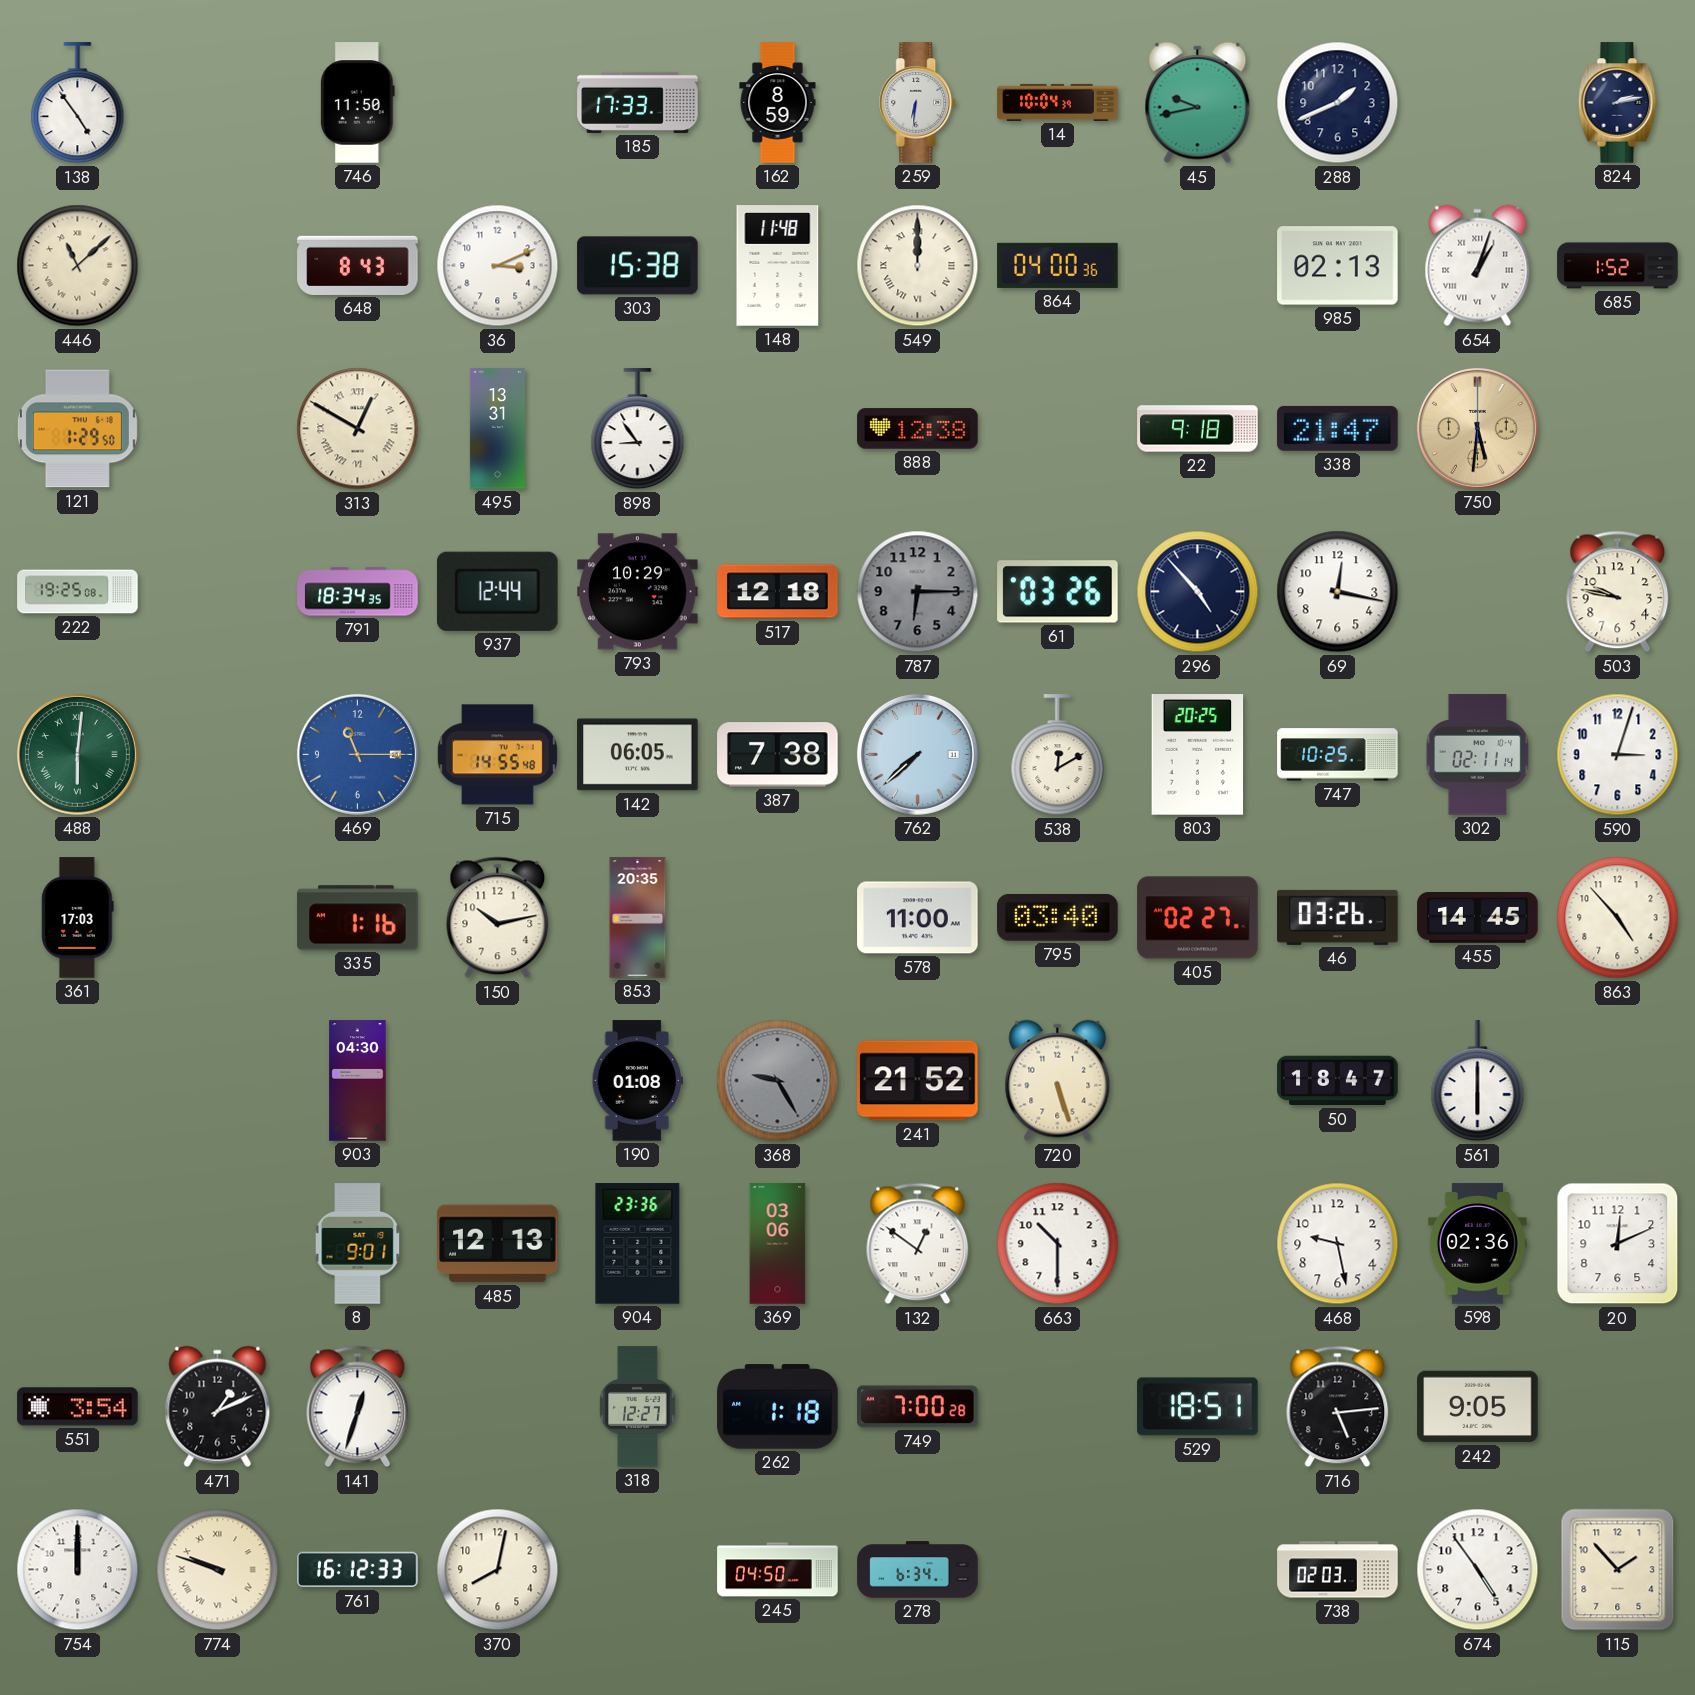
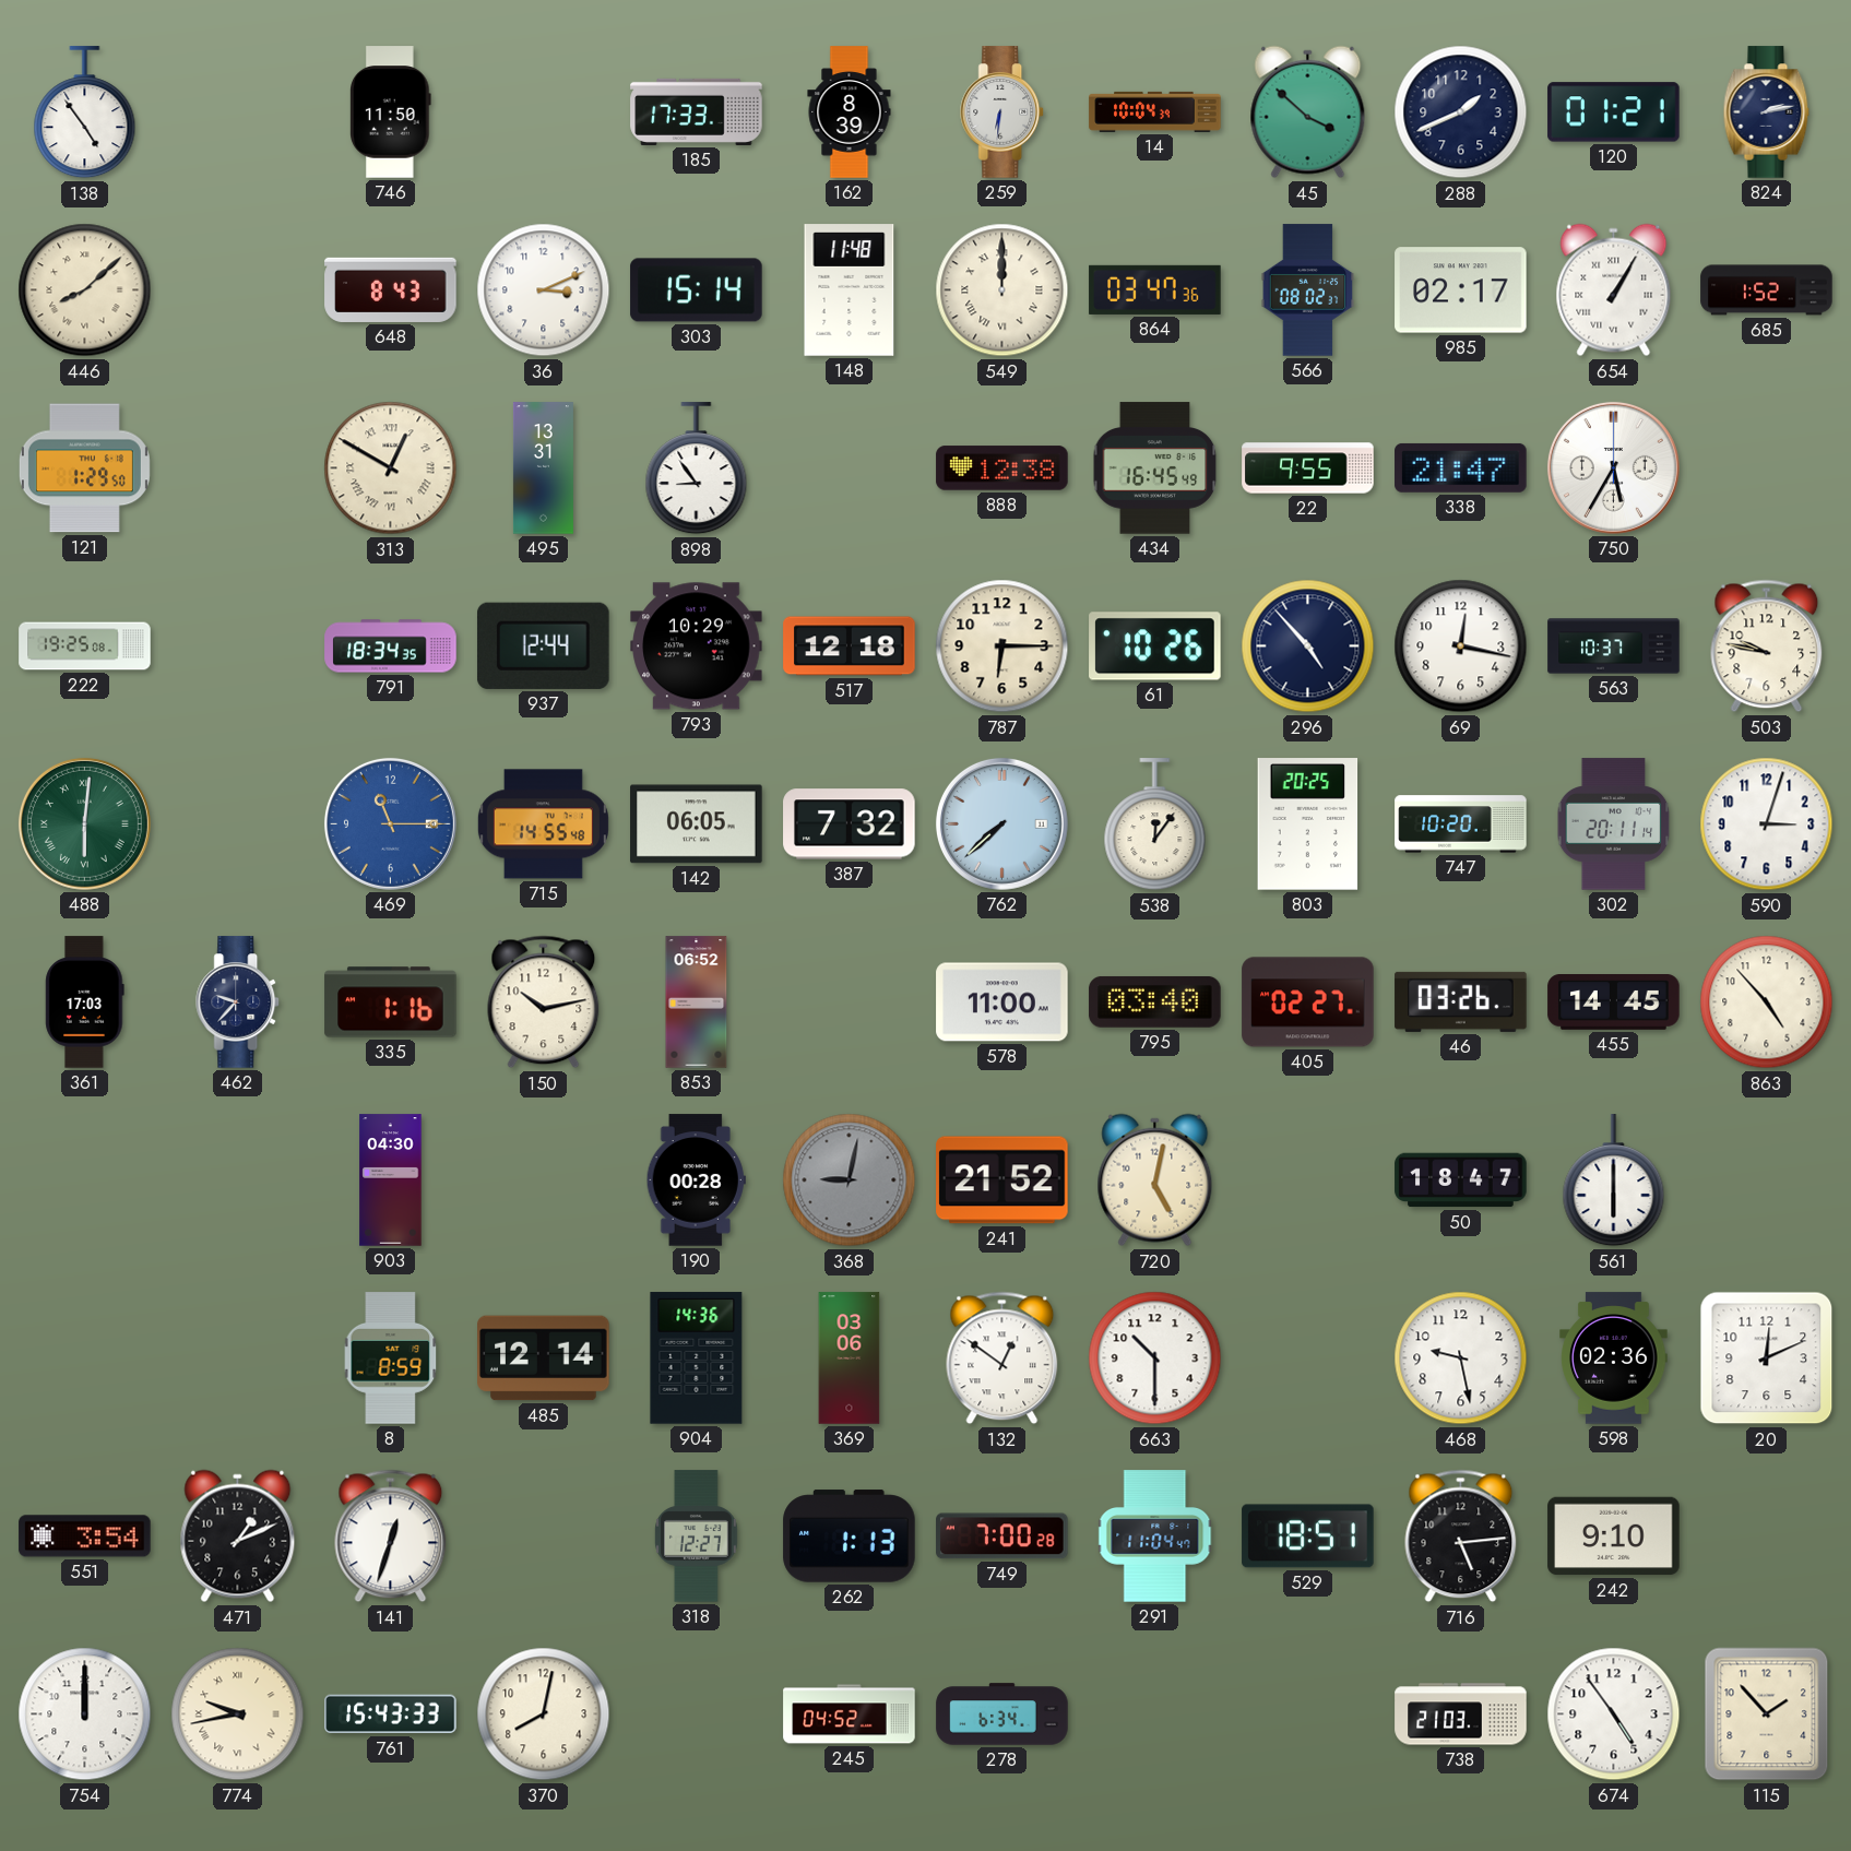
162: 8:59 -> 8:39
45: 9:43 -> 3:52
120: none -> 01:21
446: 11:08 -> 8:08
303: 15:38 -> 15:14
864: 04:00 -> 03:47
566: none -> 08:02
985: 02:13 -> 02:17
654: 1:03 -> 1:05
434: none -> 16:45
22: 9:18 -> 9:55
750: 5:31 -> 5:35
750 dial: champagne -> white
787 dial: grey -> cream
61: 03:26 -> 10:26
563: none -> 10:37
387: 7:38 -> 7:32
538: 12:10 -> 12:06
747: 10:25 -> 10:20
302: 02:11 -> 20:11
462: none -> 9:37
853: 20:35 -> 06:52
190: 01:08 -> 00:28
368: 9:25 -> 9:02
720: 5:27 -> 5:02
8: 9:01 -> 8:59
485: 12:13 -> 12:14
904: 23:36 -> 14:36
262: 1:18 -> 1:13
291: none -> 11:04
242: 9:05 -> 9:10
774: 9:48 -> 9:43
761: 16:12 -> 15:43
245: 04:50 -> 04:52
738: 02:03 -> 21:03
